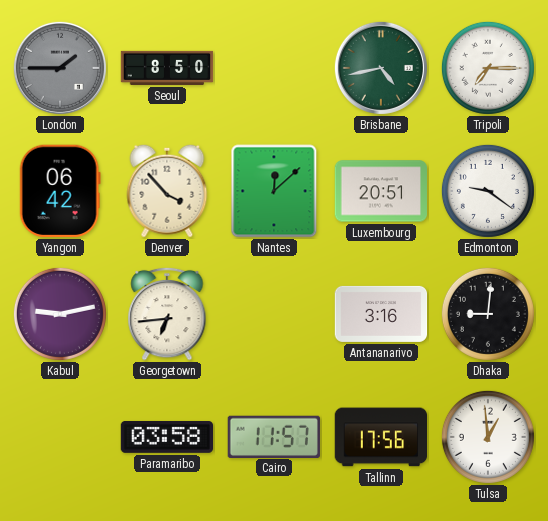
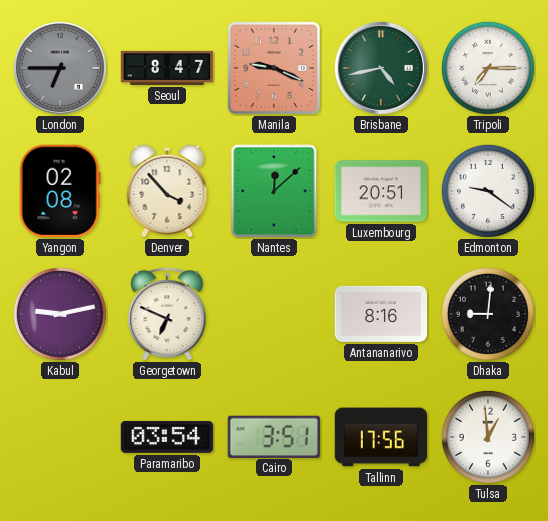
London: 1:45 -> 6:45
Seoul: 8:50 -> 8:47
Manila: none -> 9:19
Yangon: 06:42 -> 02:08
Georgetown: 6:44 -> 6:49
Antananarivo: 3:16 -> 8:16
Paramaribo: 03:58 -> 03:54
Cairo: 11:57 -> 3:51
